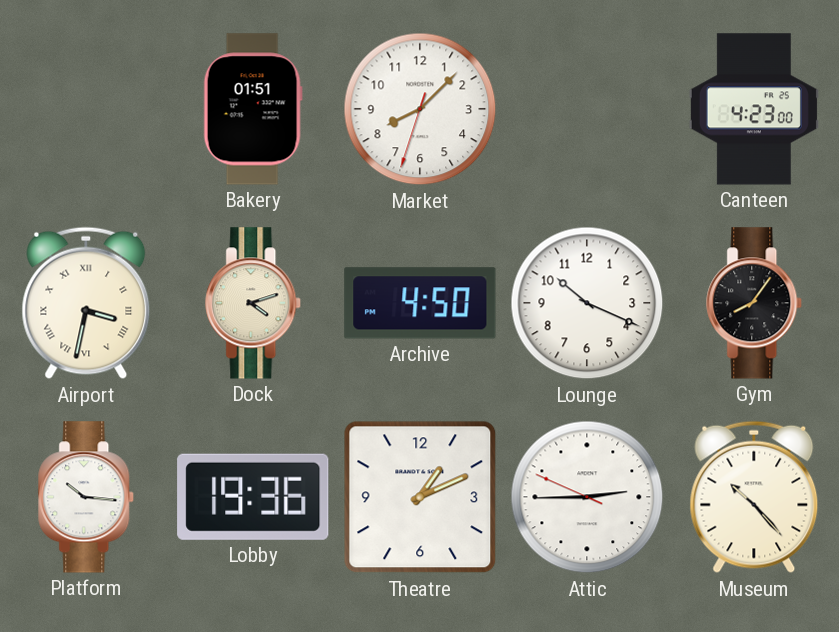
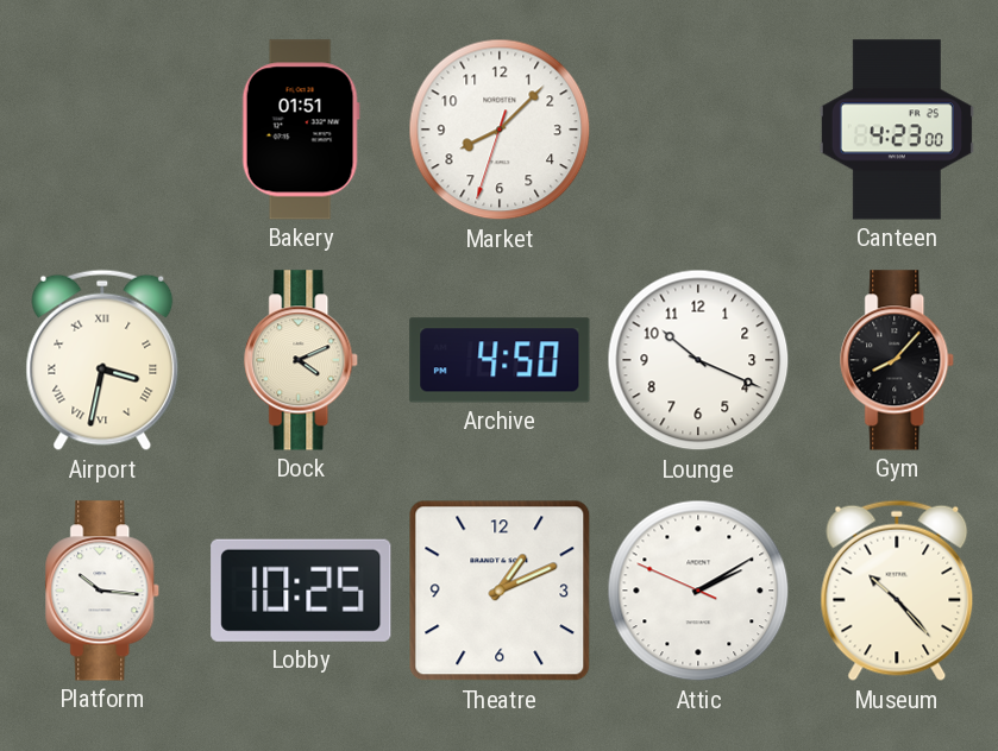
Dock: 4:12 -> 4:11
Gym: 8:06 -> 8:07
Lobby: 19:36 -> 10:25
Attic: 2:44 -> 2:09
